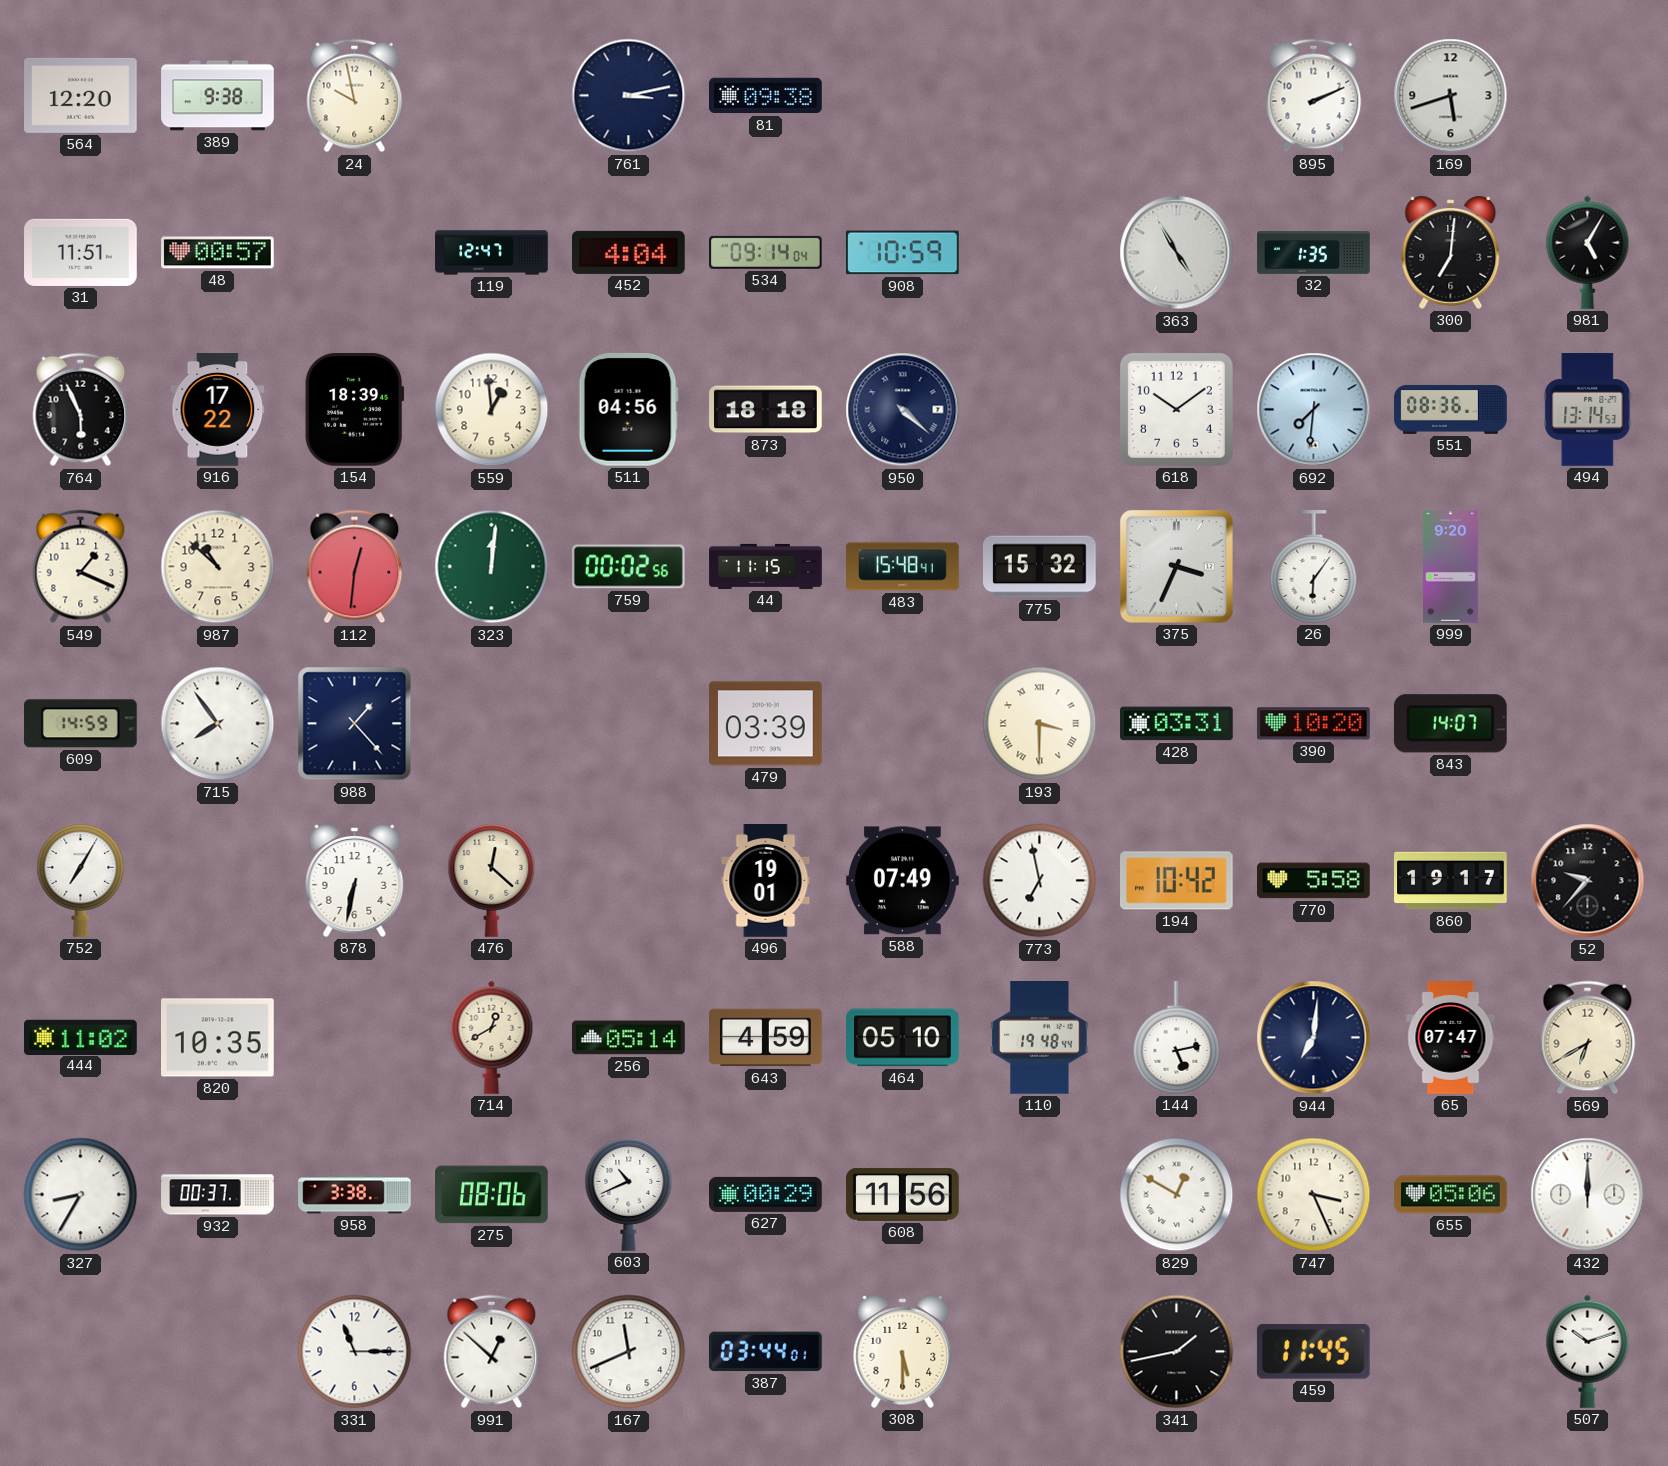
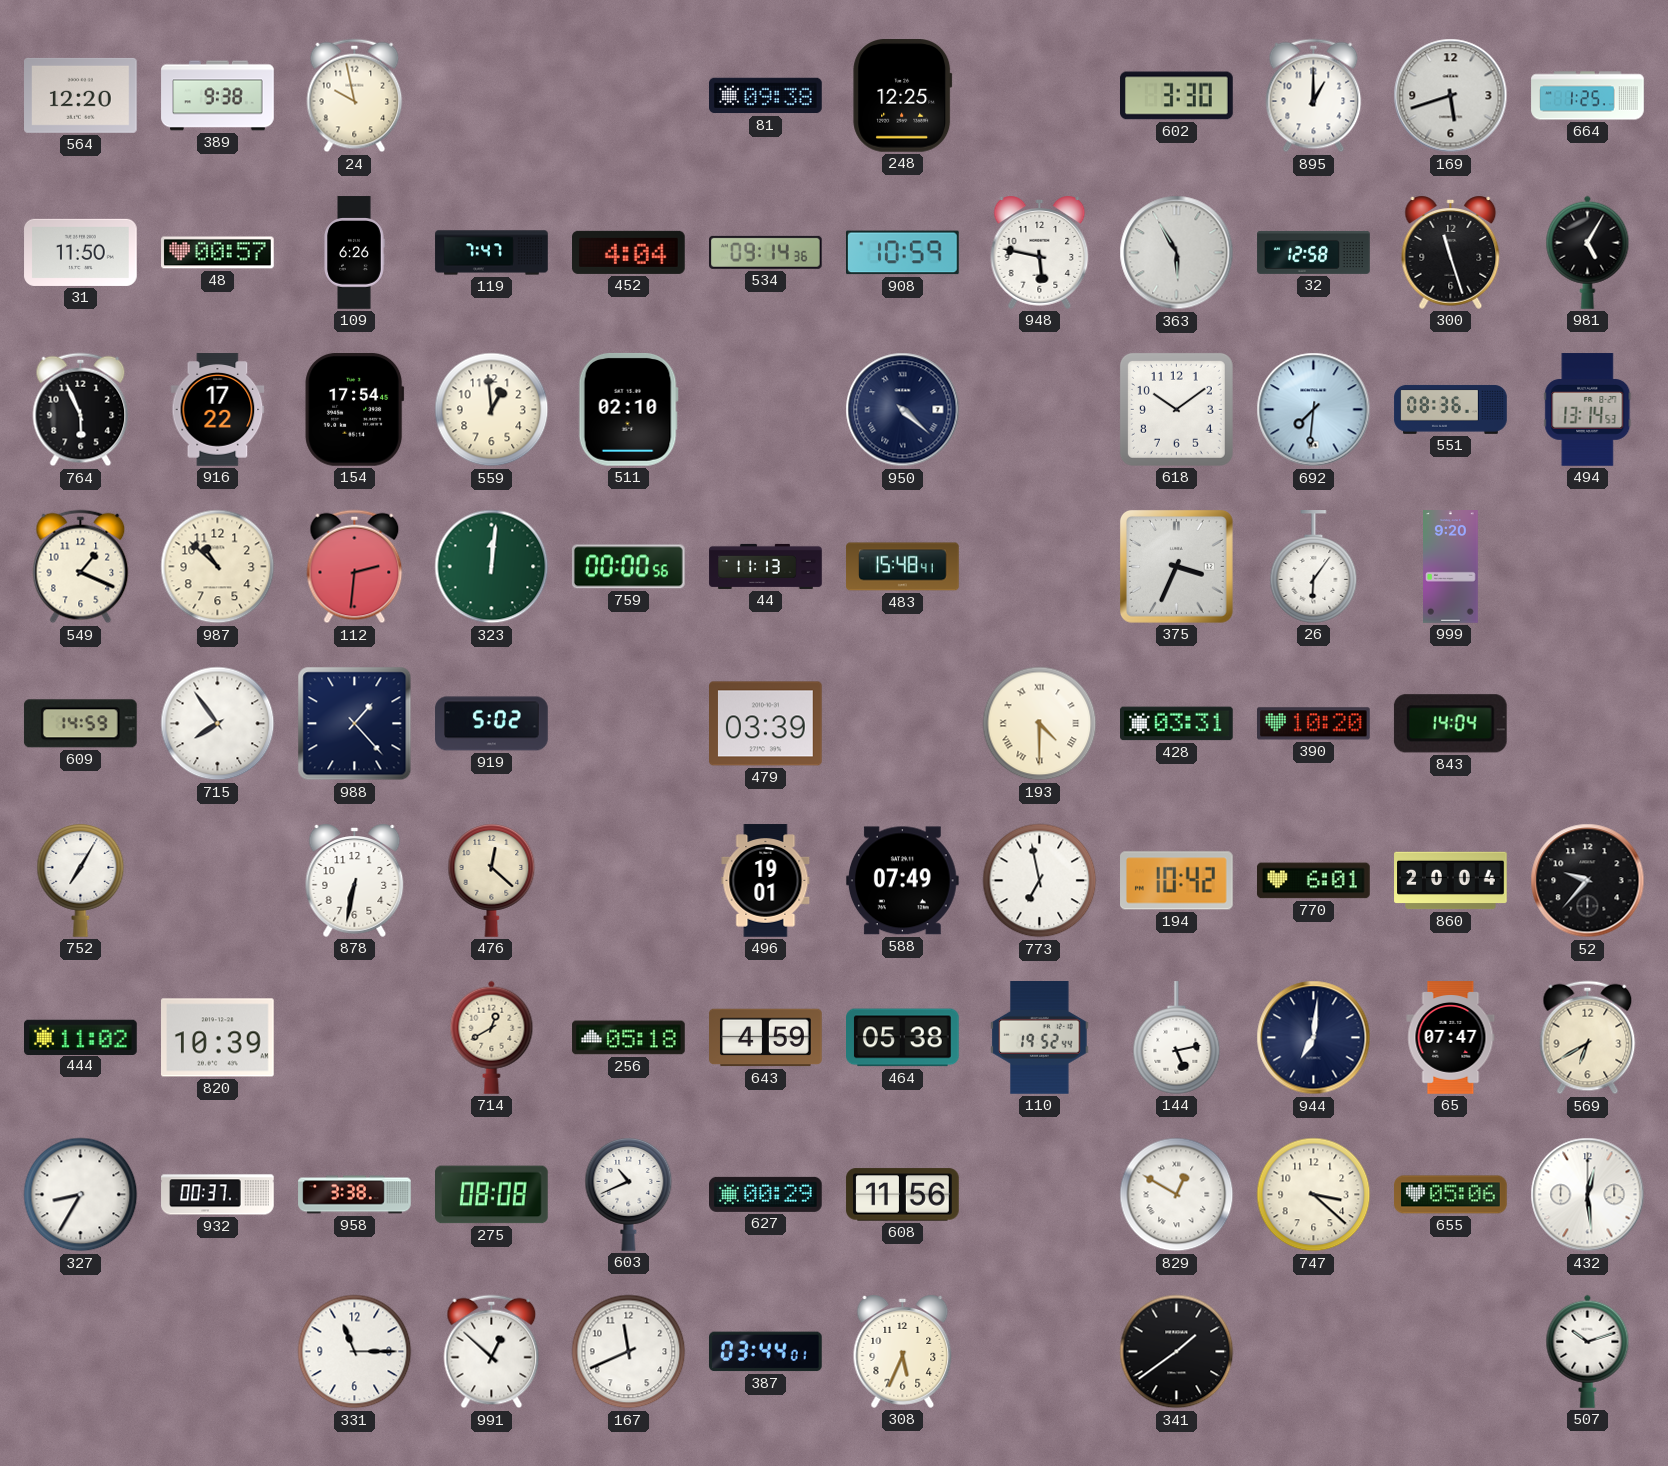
761: 3:13 -> none
248: none -> 12:25
602: none -> 3:30
895: 2:11 -> 1:00
664: none -> 1:25
31: 11:51 -> 11:50
109: none -> 6:26
119: 12:47 -> 7:47
534: 09:14:04 -> 09:14:36
948: none -> 5:47
363: 4:55 -> 5:55
32: 1:35 -> 12:58
300: 7:01 -> 11:27
154: 18:39 -> 17:54
511: 04:56 -> 02:10
873: 18:18 -> none
112: 12:31 -> 2:31
759: 00:02 -> 00:00
44: 11:15 -> 11:13
775: 15:32 -> none
919: none -> 5:02
193: 3:30 -> 4:30
843: 14:07 -> 14:04
770: 5:58 -> 6:01
860: 19:17 -> 20:04
820: 10:35 -> 10:39
256: 05:14 -> 05:18
464: 05:10 -> 05:38
110: 19:48 -> 19:52
275: 08:06 -> 08:08
747: 3:26 -> 3:22
432: 12:00 -> 12:29
308: 5:30 -> 5:34
341: 1:43 -> 1:39
459: 11:45 -> none
